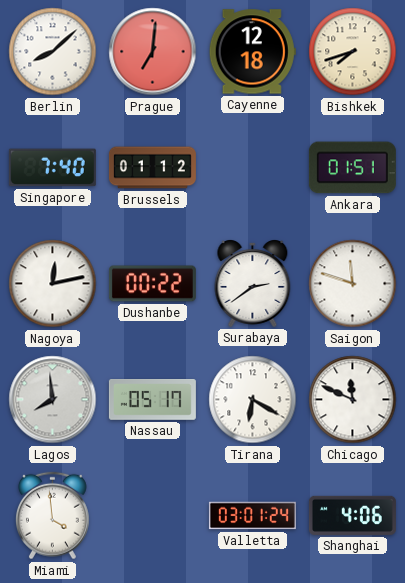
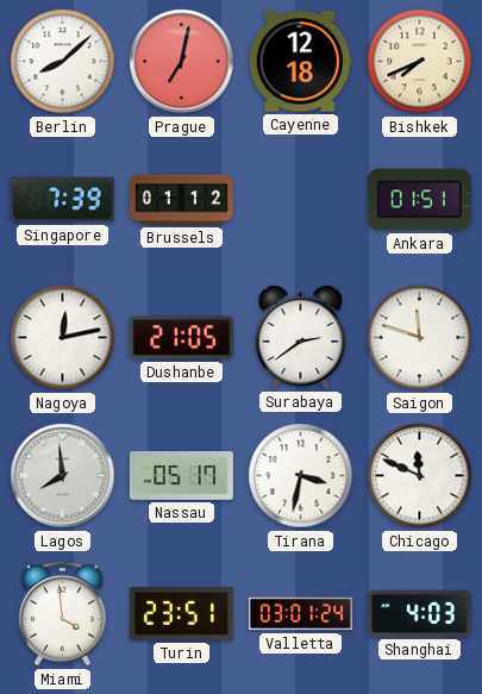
Prague: 7:01 -> 7:02
Bishkek: 7:42 -> 7:41
Singapore: 7:40 -> 7:39
Dushanbe: 00:22 -> 21:05
Tirana: 6:20 -> 3:32
Turin: none -> 23:51
Shanghai: 4:06 -> 4:03
